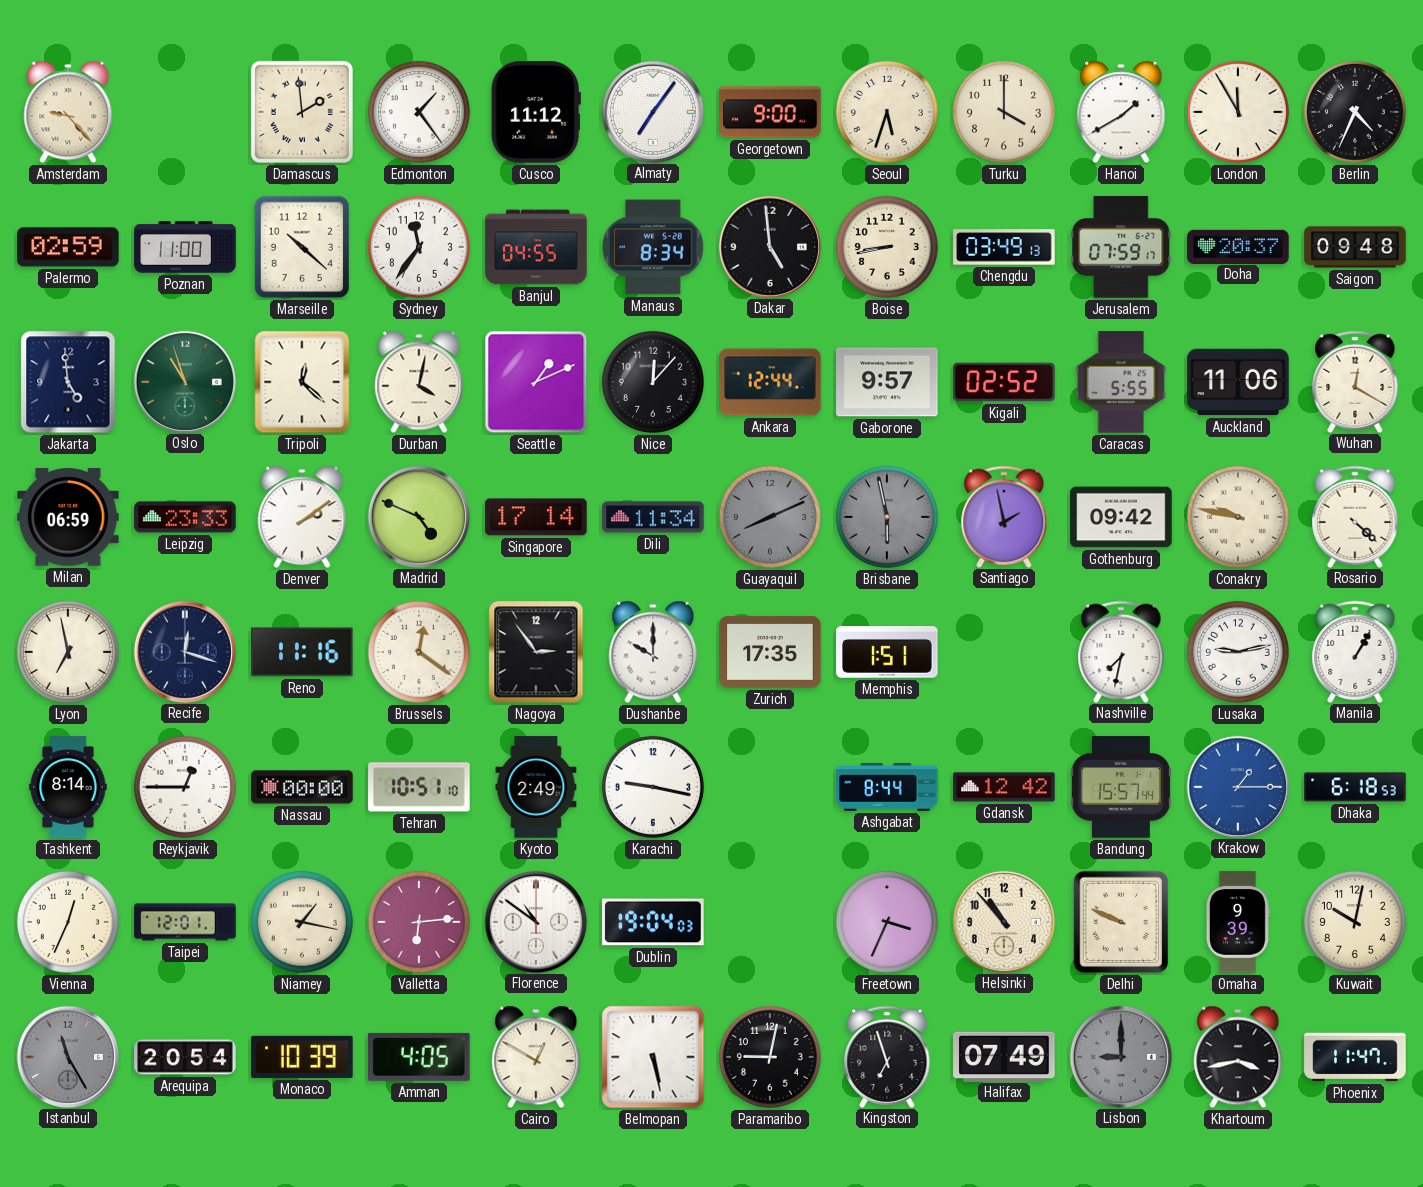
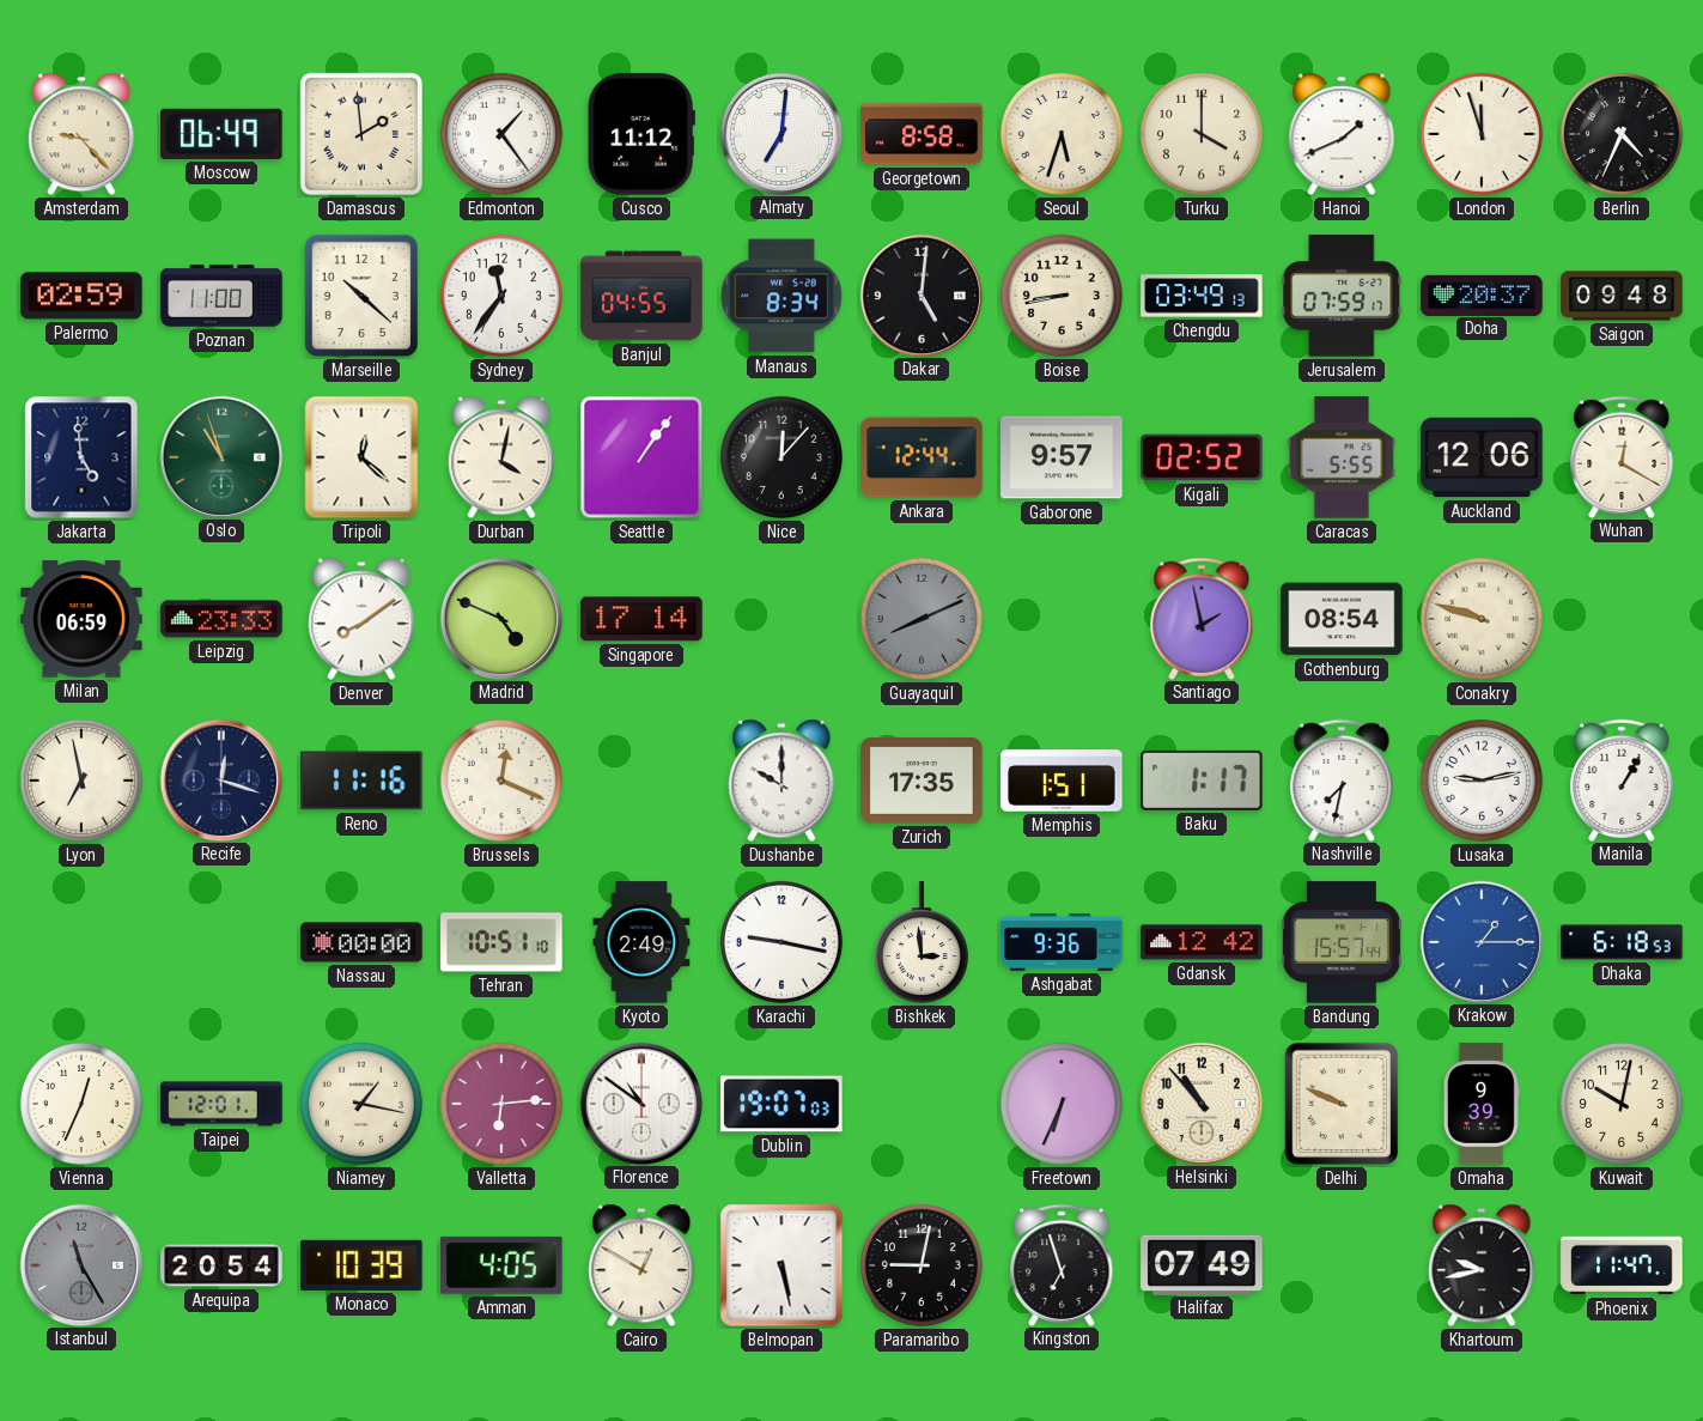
Moscow: none -> 06:49
Almaty: 7:06 -> 7:01
Georgetown: 9:00 -> 8:58
Hanoi: 1:40 -> 1:41
London: 11:55 -> 11:57
Dakar: 4:59 -> 5:01
Seattle: 1:11 -> 1:06
Auckland: 11:06 -> 12:06
Denver: 2:09 -> 8:09
Dili: 11:34 -> none
Brisbane: 5:58 -> none
Gothenburg: 09:42 -> 08:54
Conakry: 9:47 -> 9:48
Rosario: 4:22 -> none
Brussels: 12:21 -> 12:19
Nagoya: 2:54 -> none
Baku: none -> 1:17
Tashkent: 8:14 -> none
Reykjavik: 12:45 -> none
Bishkek: none -> 2:59
Ashgabat: 8:44 -> 9:36
Dublin: 19:04 -> 19:07
Freetown: 3:34 -> 6:34
Lisbon: 9:00 -> none
Khartoum: 3:43 -> 9:43
